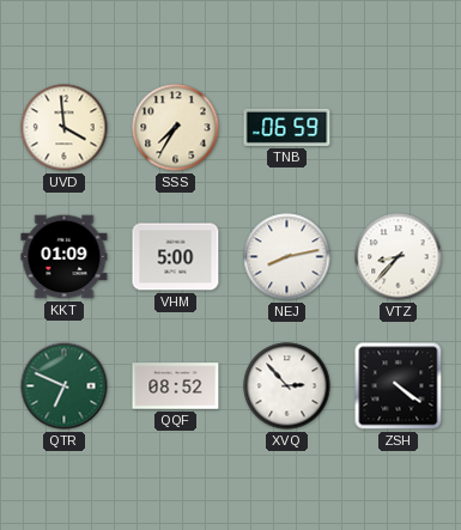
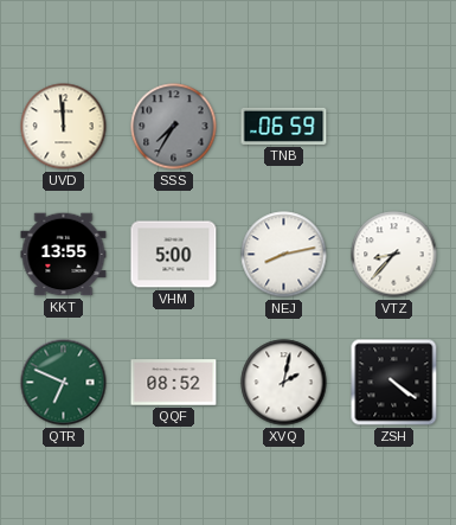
UVD: 3:59 -> 11:59
SSS dial: cream -> grey
KKT: 01:09 -> 13:55
XVQ: 2:53 -> 2:02
